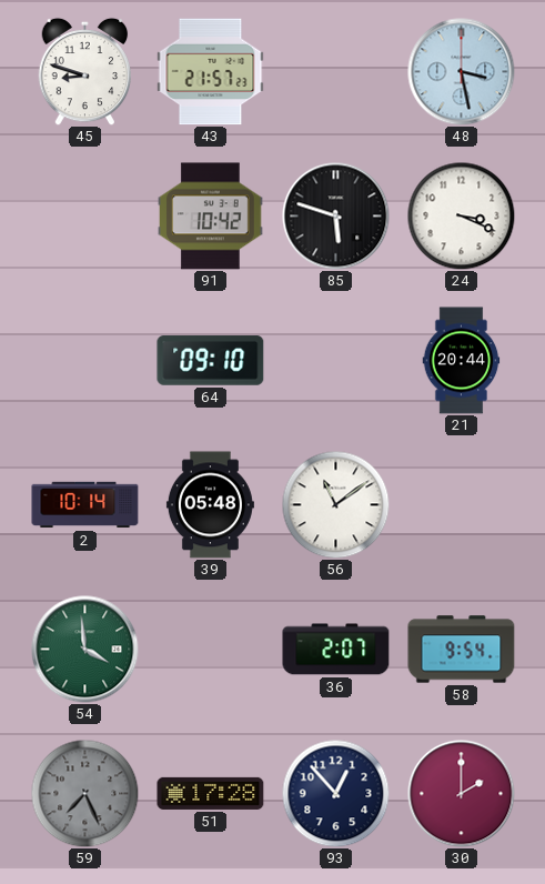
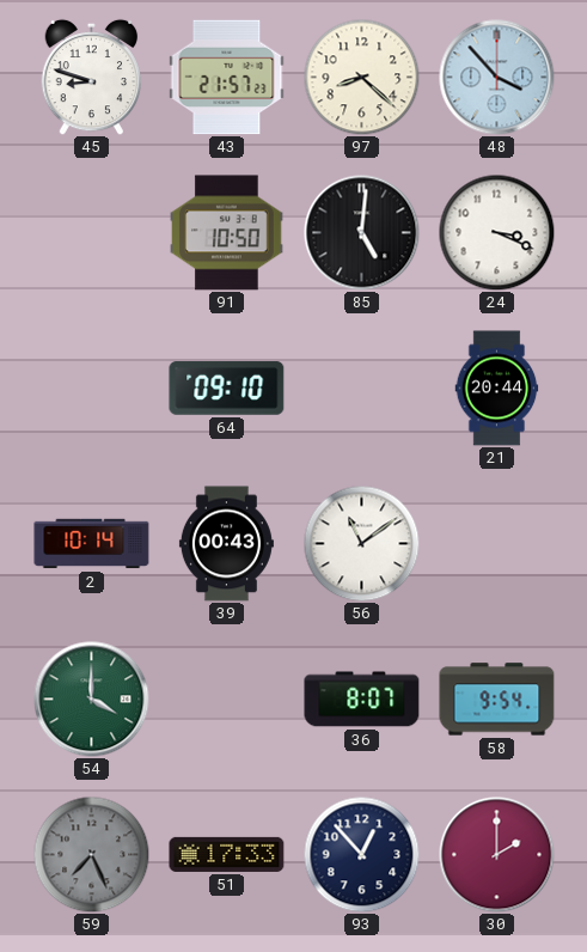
97: none -> 8:22
48: 3:28 -> 3:53
91: 10:42 -> 10:50
85: 5:48 -> 5:01
39: 05:48 -> 00:43
54: 3:59 -> 4:00
36: 2:07 -> 8:07
51: 17:28 -> 17:33
